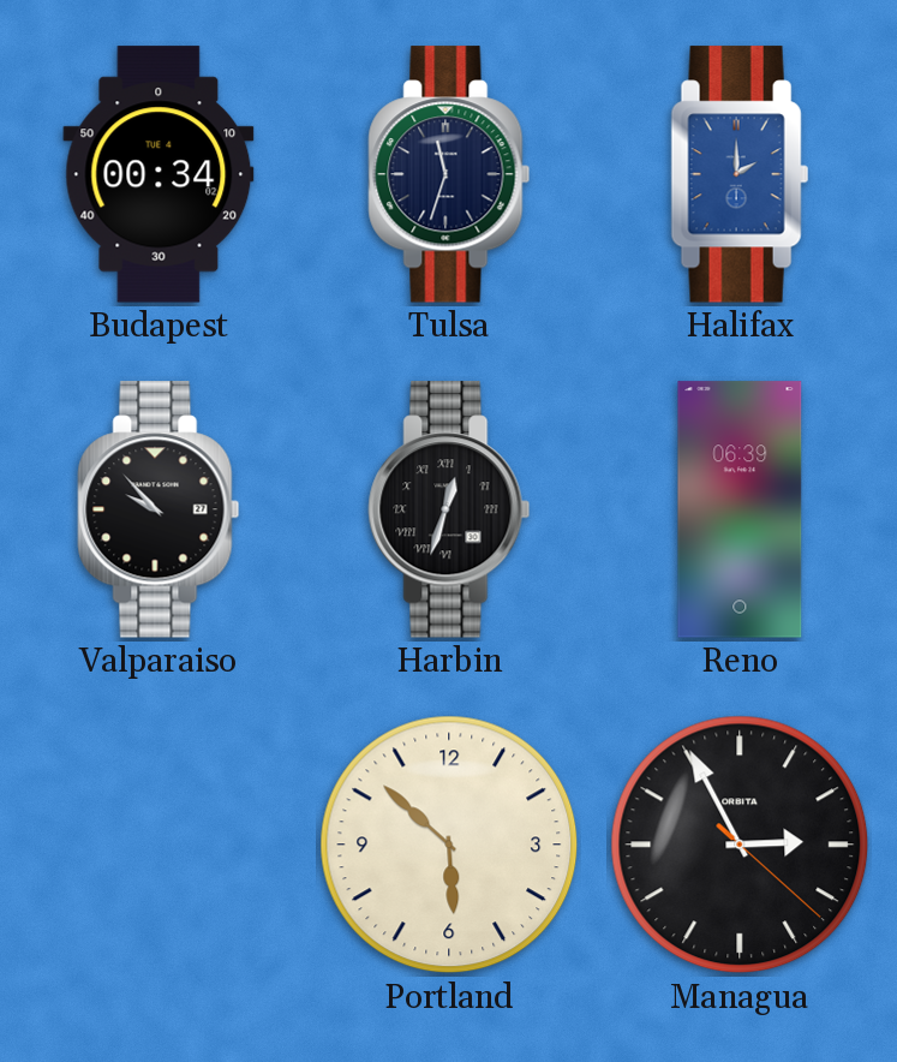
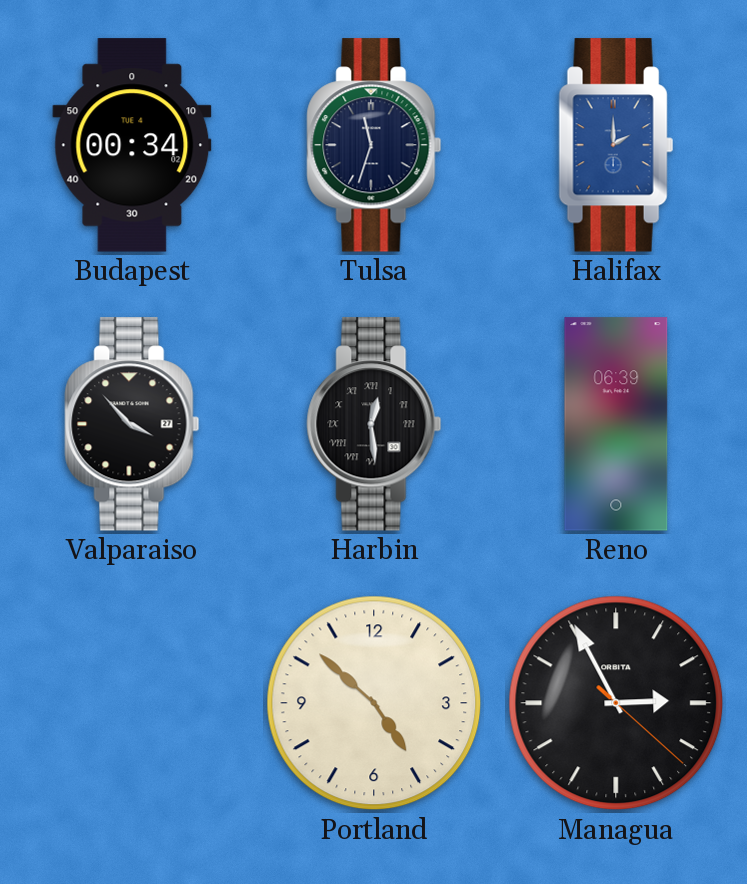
Valparaiso: 9:53 -> 3:53
Harbin: 12:33 -> 12:29
Portland: 5:52 -> 4:52
